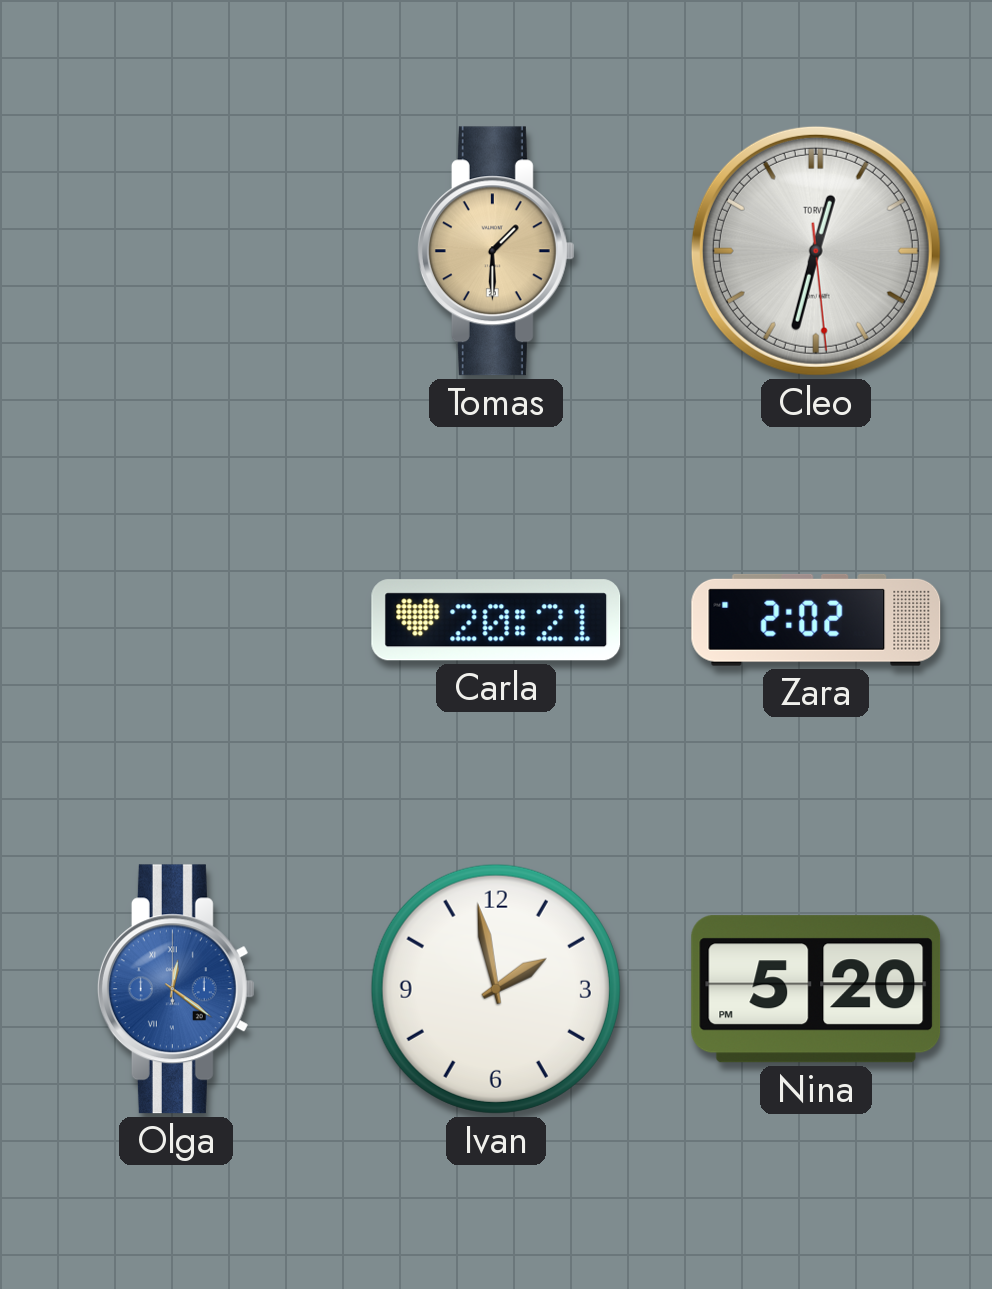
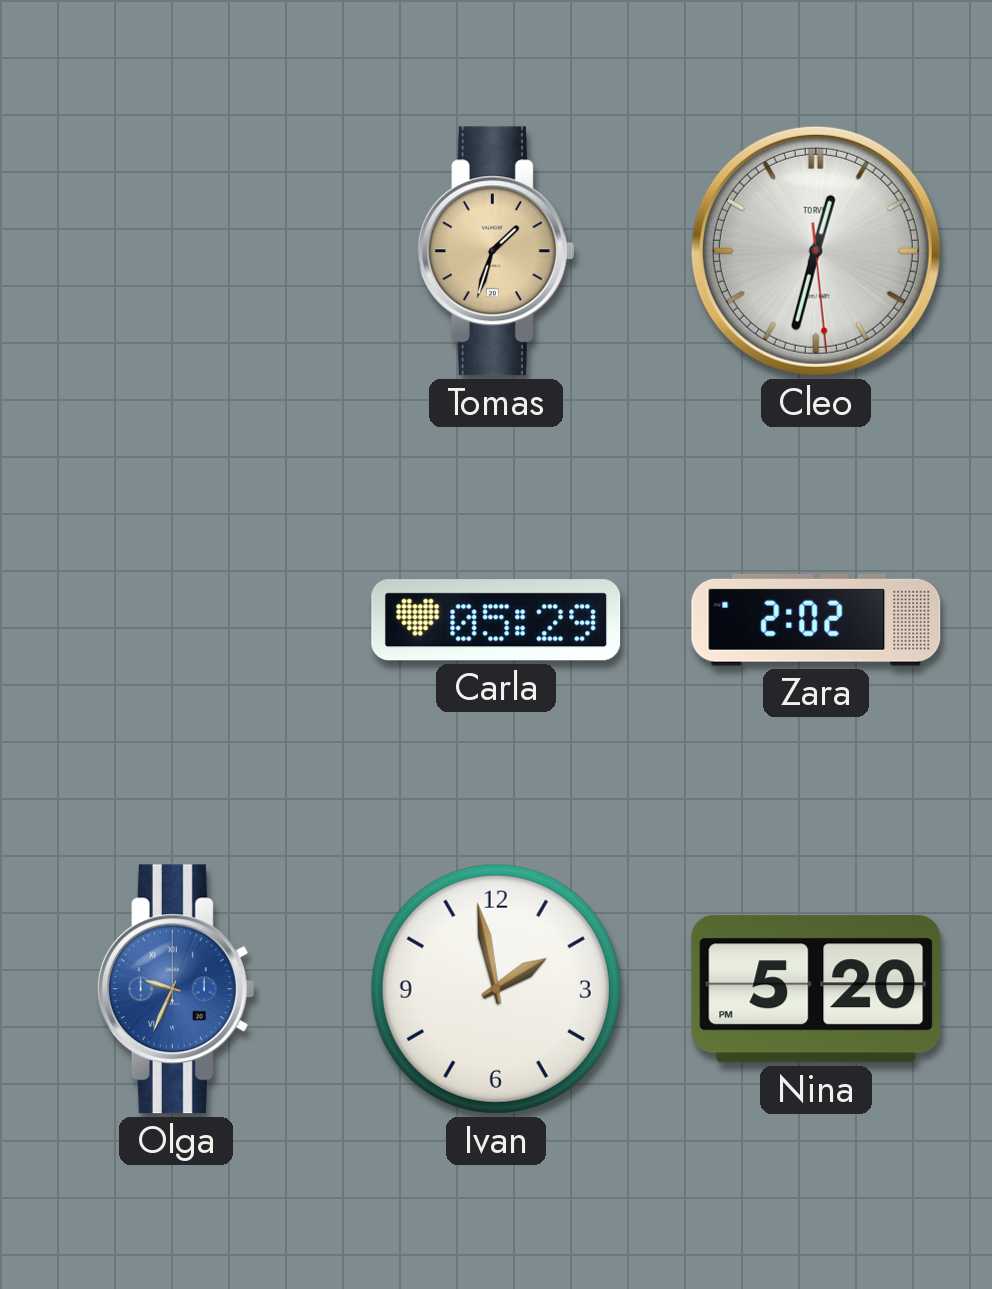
Tomas: 1:30 -> 1:33
Carla: 20:21 -> 05:29
Olga: 12:21 -> 9:34
